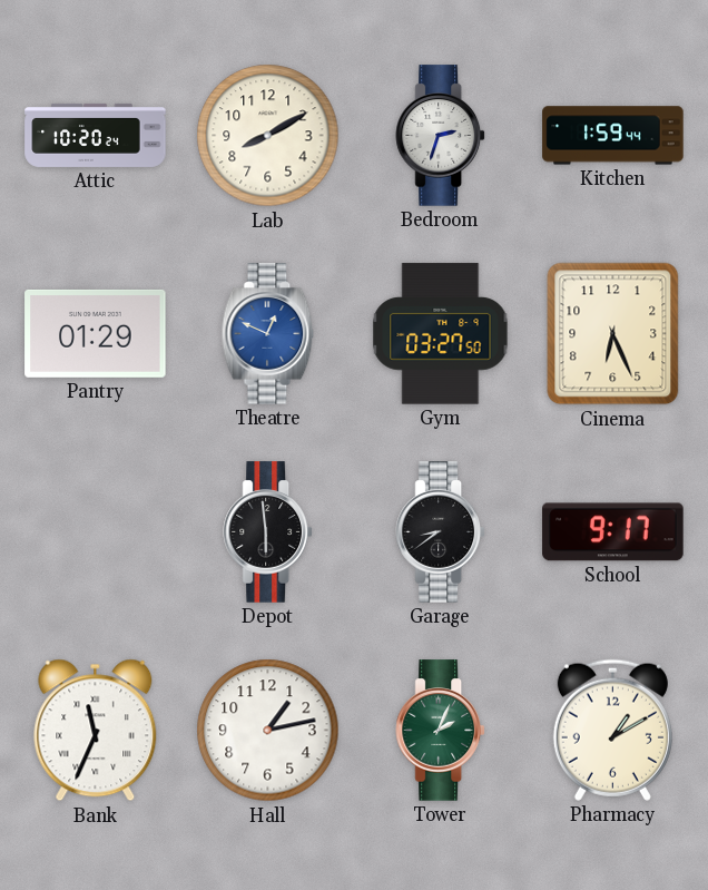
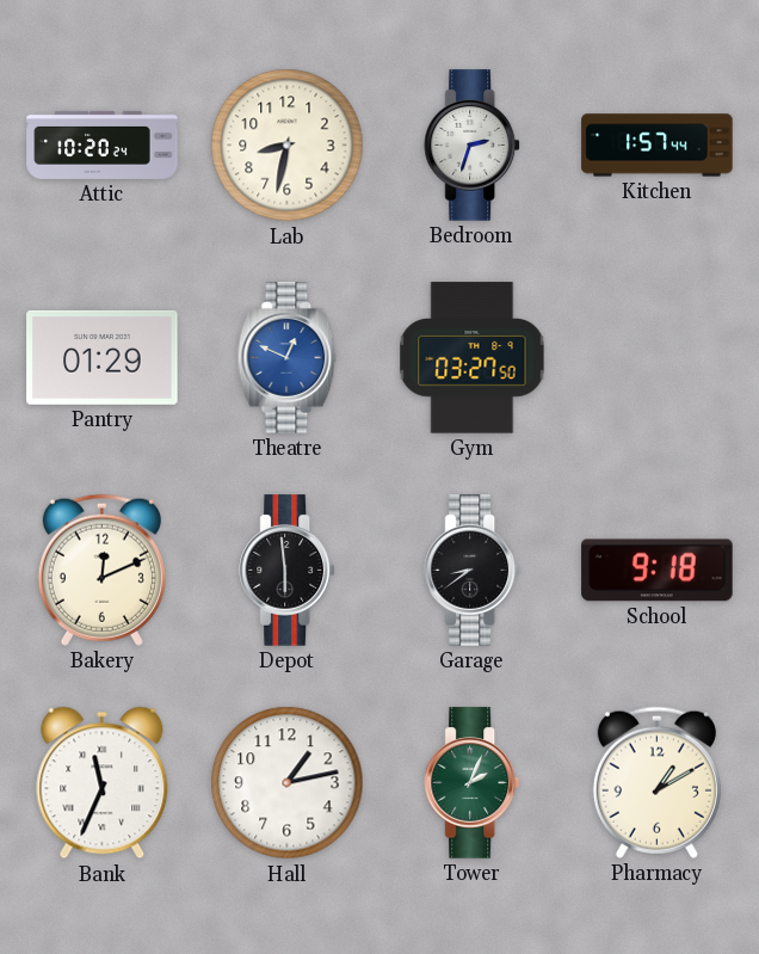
Lab: 8:10 -> 8:32
Kitchen: 1:59 -> 1:57
Cinema: 6:26 -> none
Bakery: none -> 12:11
School: 9:17 -> 9:18
